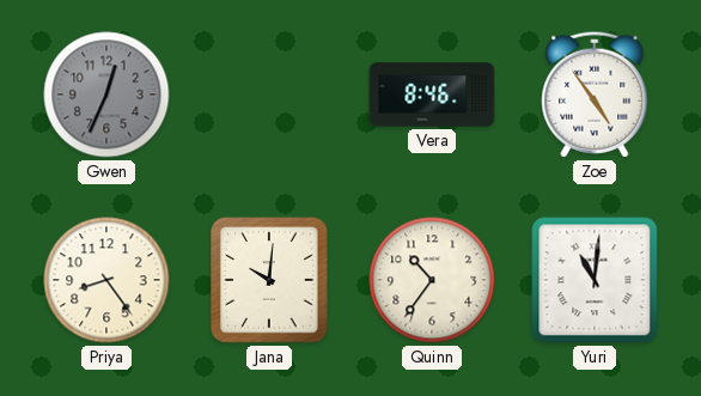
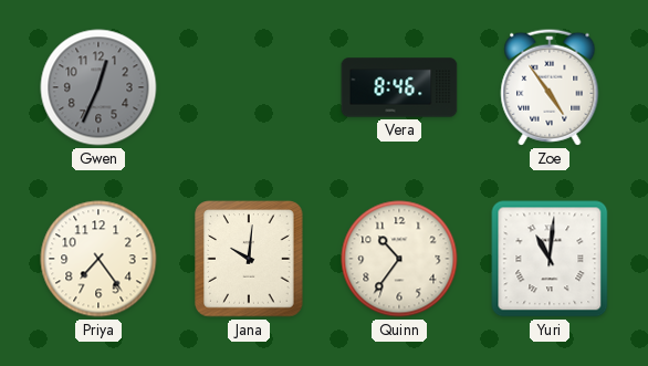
Priya: 8:24 -> 7:24
